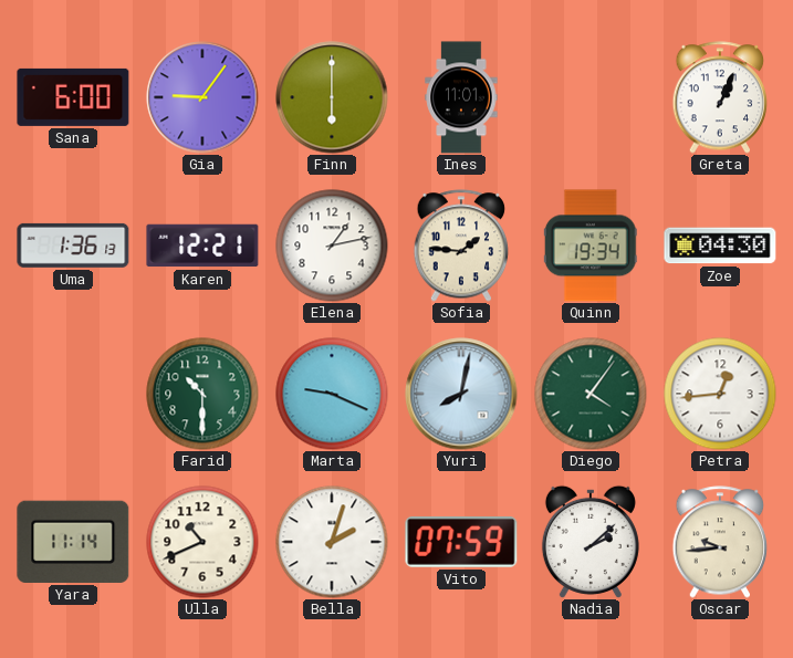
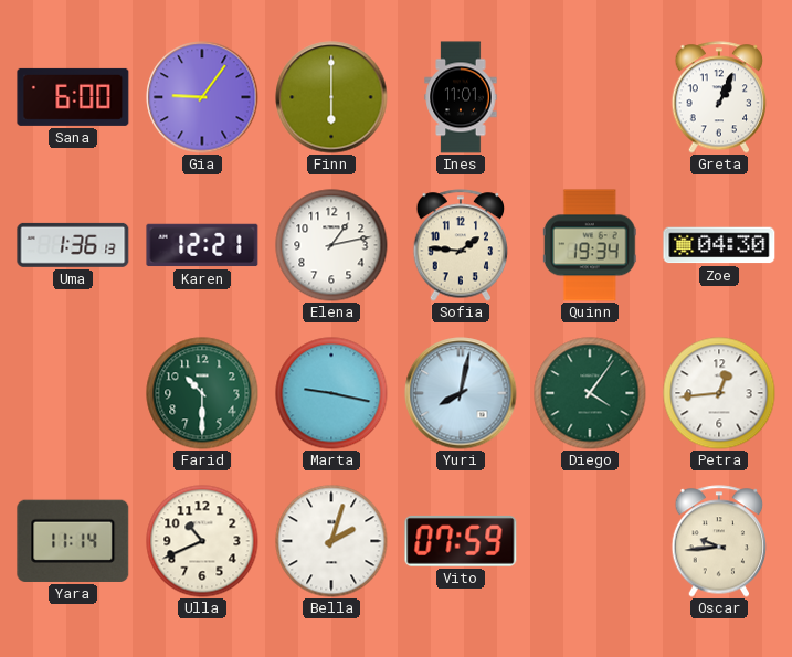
Marta: 9:19 -> 9:17
Nadia: 2:08 -> none
